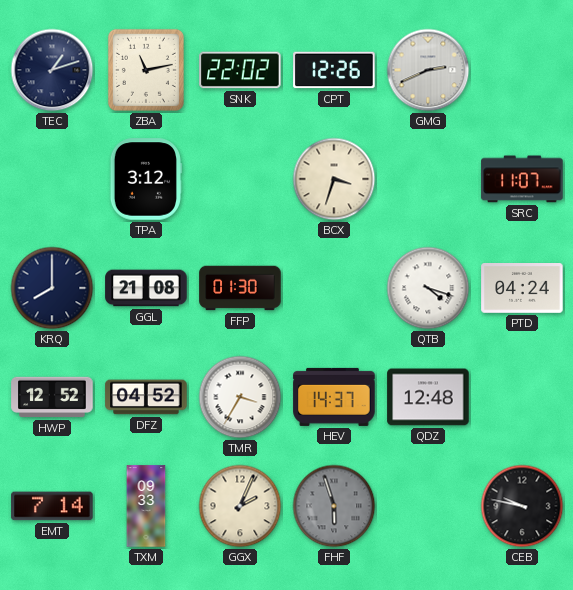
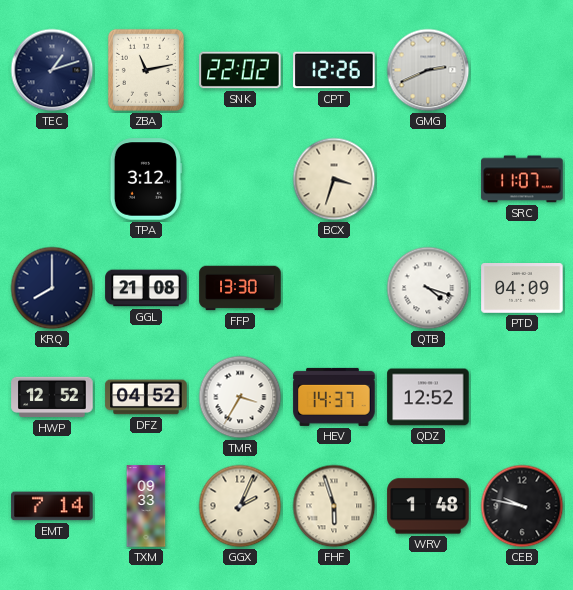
FFP: 01:30 -> 13:30
PTD: 04:24 -> 04:09
QDZ: 12:48 -> 12:52
FHF dial: grey -> cream
WRV: none -> 1:48
